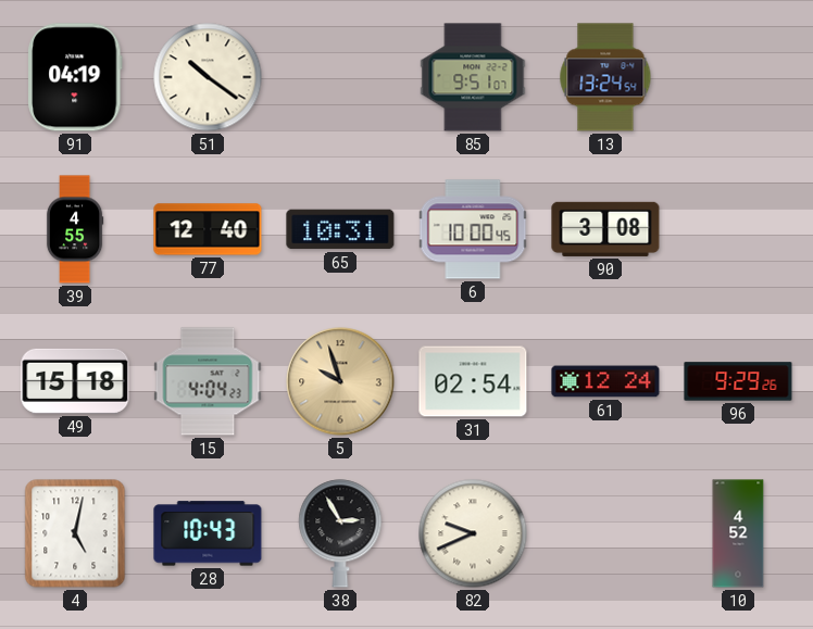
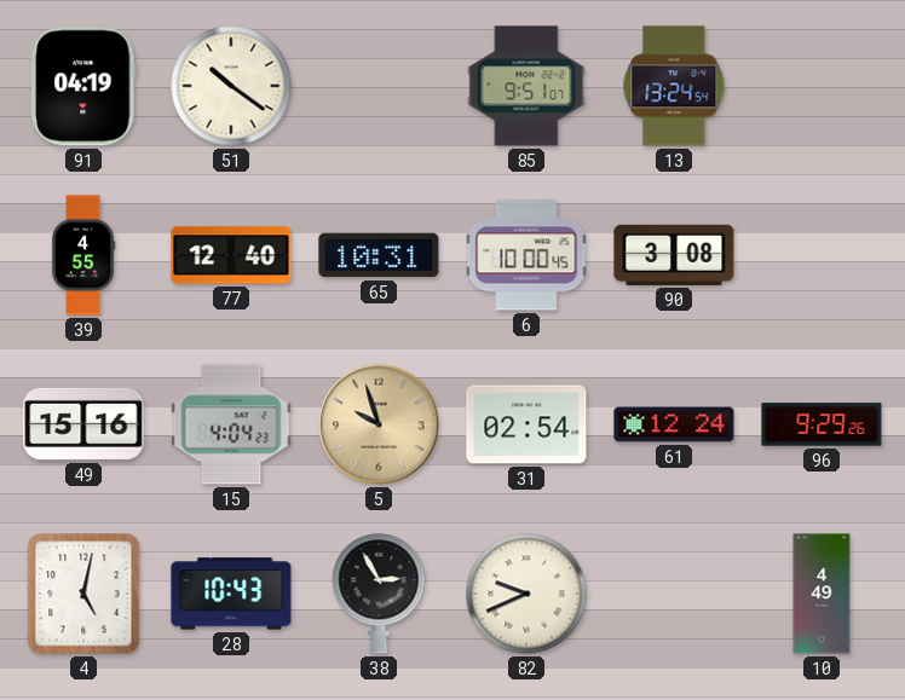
49: 15:18 -> 15:16
10: 4:52 -> 4:49
